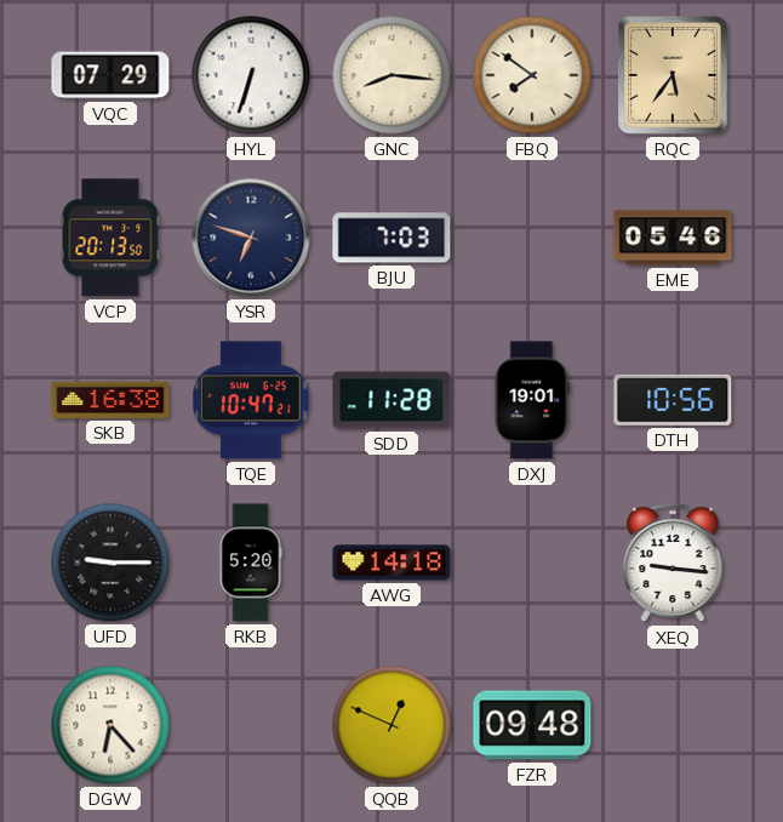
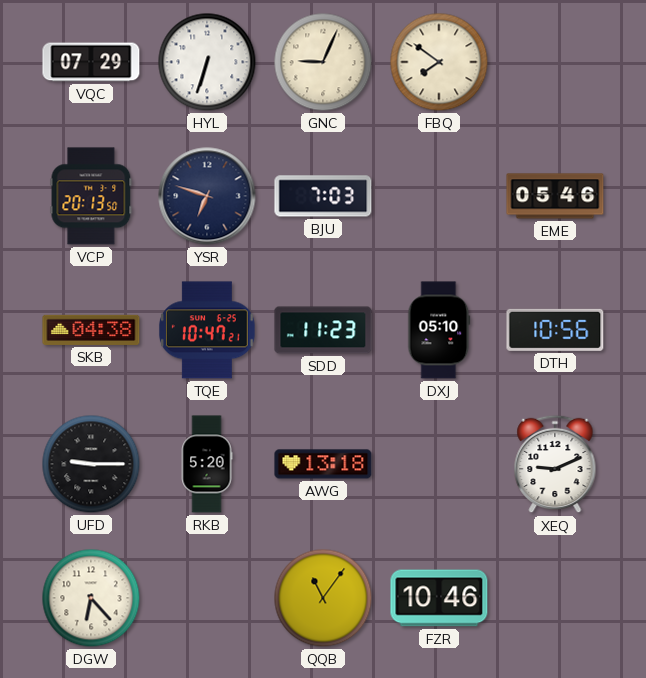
GNC: 8:16 -> 9:04
RQC: 5:36 -> none
SKB: 16:38 -> 04:38
SDD: 11:28 -> 11:23
DXJ: 19:01 -> 05:10
AWG: 14:18 -> 13:18
XEQ: 9:16 -> 9:11
QQB: 12:49 -> 11:06
FZR: 09:48 -> 10:46
